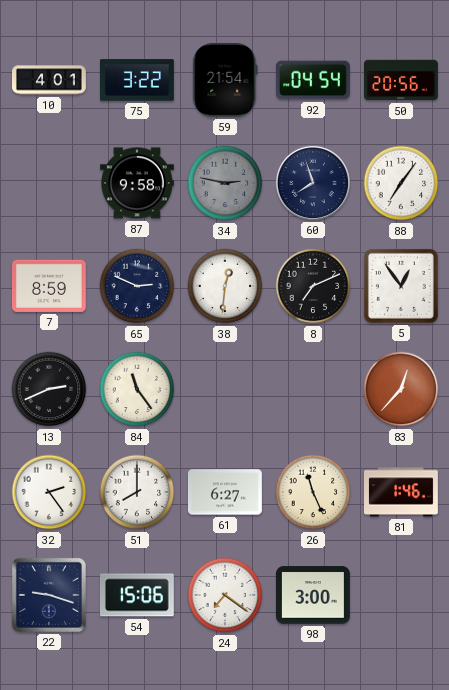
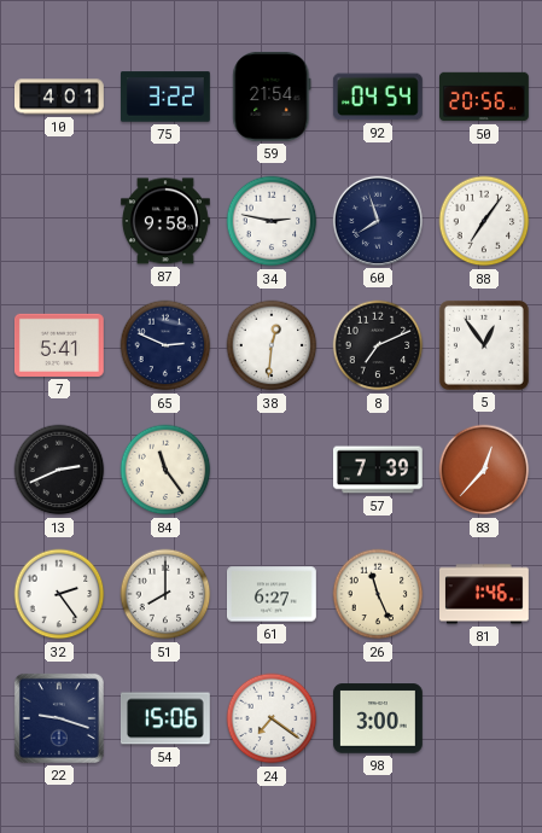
34 dial: grey -> white
7: 8:59 -> 5:41
57: none -> 7:39
